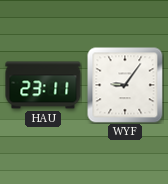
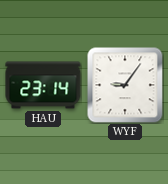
HAU: 23:11 -> 23:14
